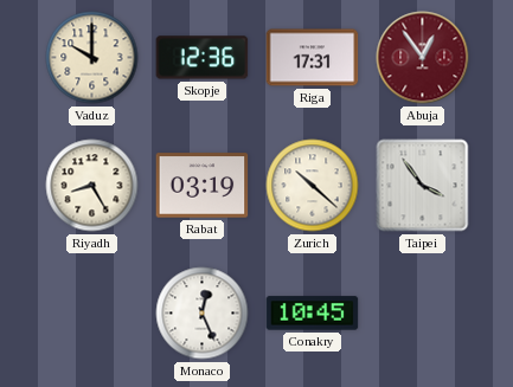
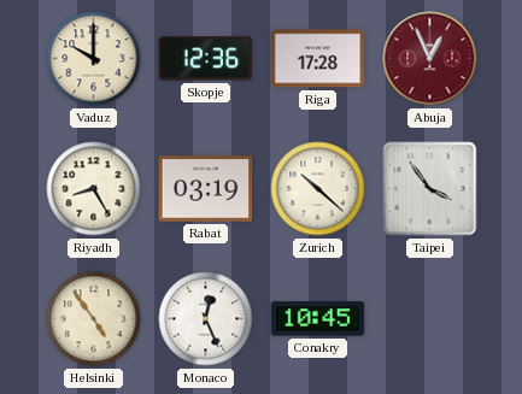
Riga: 17:31 -> 17:28
Abuja: 12:54 -> 12:56
Helsinki: none -> 4:54
